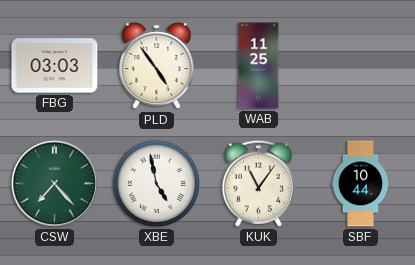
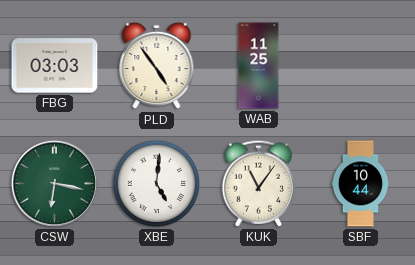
CSW: 7:23 -> 6:17
XBE: 4:58 -> 5:01
